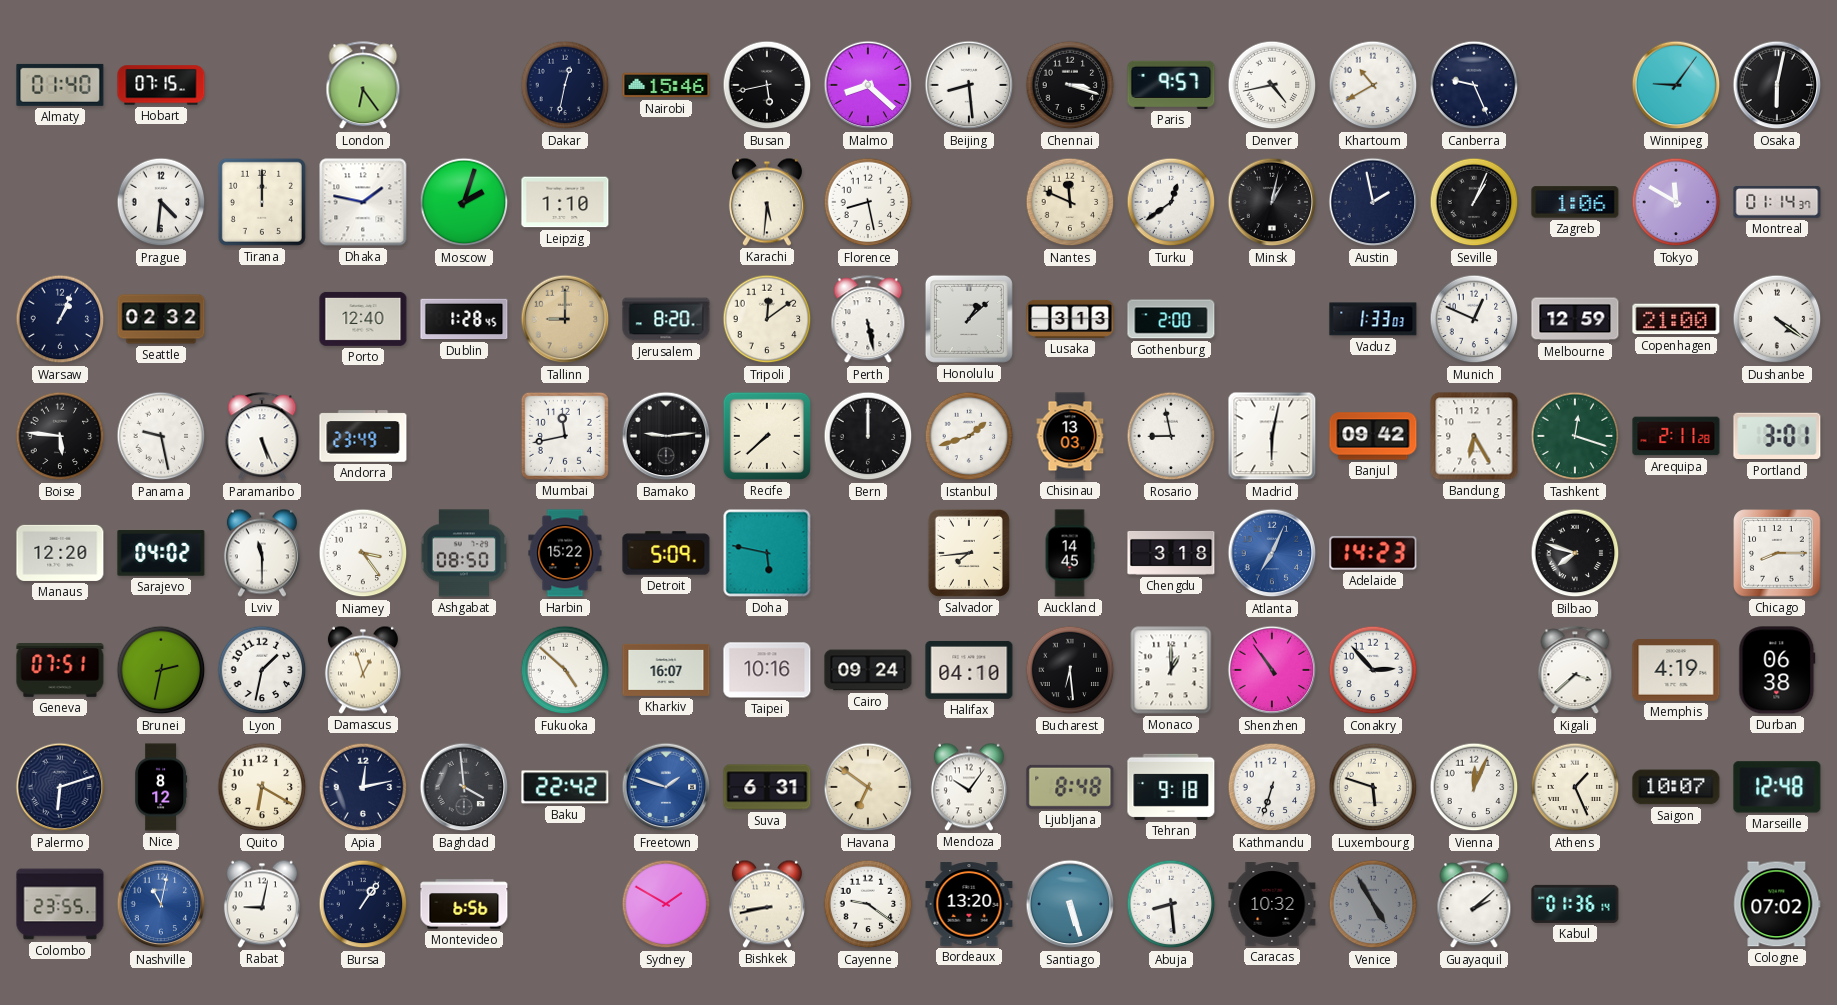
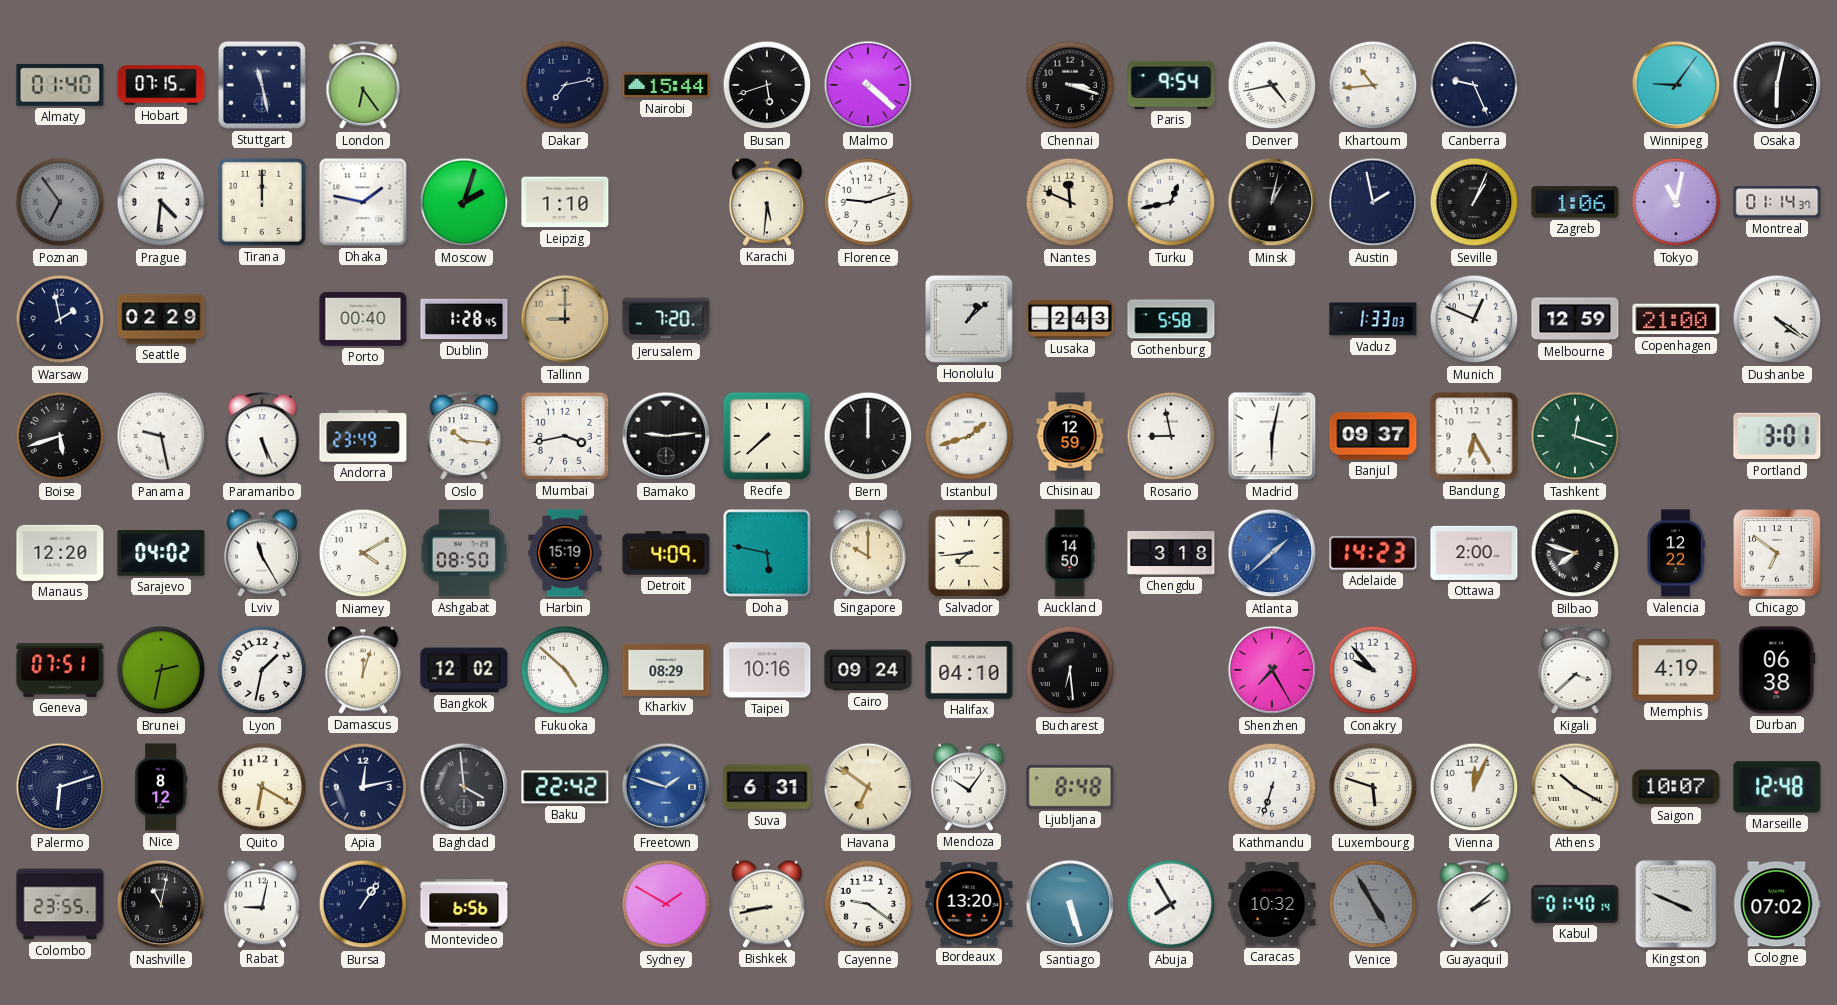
Stuttgart: none -> 11:28
Dakar: 12:32 -> 7:13
Nairobi: 15:46 -> 15:44
Busan: 5:43 -> 5:42
Malmo: 8:22 -> 4:22
Beijing: 8:29 -> none
Paris: 9:57 -> 9:54
Khartoum: 10:40 -> 10:44
Poznan: none -> 6:54
Florence: 8:28 -> 9:12
Turku: 12:39 -> 12:43
Tokyo: 11:50 -> 11:02
Warsaw: 1:04 -> 1:58
Seattle: 02:32 -> 02:29
Porto: 12:40 -> 00:40
Jerusalem: 8:20 -> 7:20
Tripoli: 12:09 -> none
Perth: 5:28 -> none
Lusaka: 3:13 -> 2:43
Gothenburg: 2:00 -> 5:58
Boise: 5:46 -> 5:42
Oslo: none -> 10:16
Mumbai: 11:43 -> 3:43
Chisinau: 13:03 -> 12:59
Banjul: 09:42 -> 09:37
Arequipa: 2:11 -> none
Lviv: 11:30 -> 11:25
Niamey: 3:24 -> 4:10
Harbin: 15:22 -> 15:19
Detroit: 5:09 -> 4:09
Singapore: none -> 10:00
Auckland: 14:45 -> 14:50
Atlanta: 7:04 -> 1:38
Ottawa: none -> 2:00
Valencia: none -> 12:22
Chicago: 8:15 -> 6:51
Damascus: 12:57 -> 12:03
Bangkok: none -> 12:02
Kharkiv: 16:07 -> 08:29
Monaco: 1:00 -> none
Shenzhen: 10:54 -> 7:25
Conakry: 2:53 -> 9:53
Tehran: 9:18 -> none
Athens: 1:26 -> 10:20
Nashville dial: blue -> black
Abuja: 8:29 -> 7:55
Kabul: 01:36 -> 01:40
Kingston: none -> 3:49
